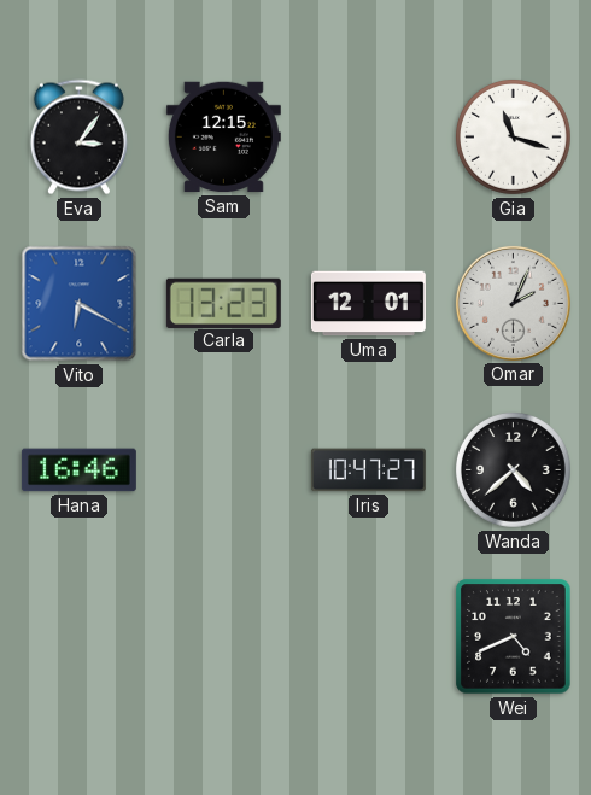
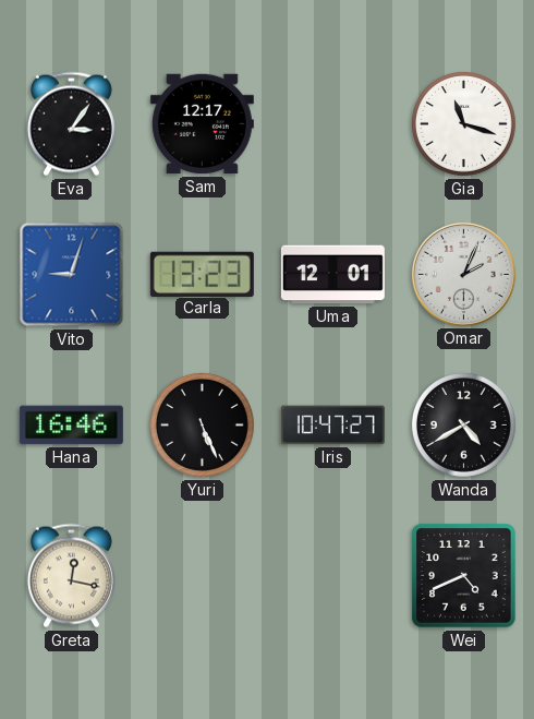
Sam: 12:15 -> 12:17
Vito: 6:20 -> 9:03
Yuri: none -> 5:26
Wanda: 4:38 -> 4:40
Greta: none -> 12:17
